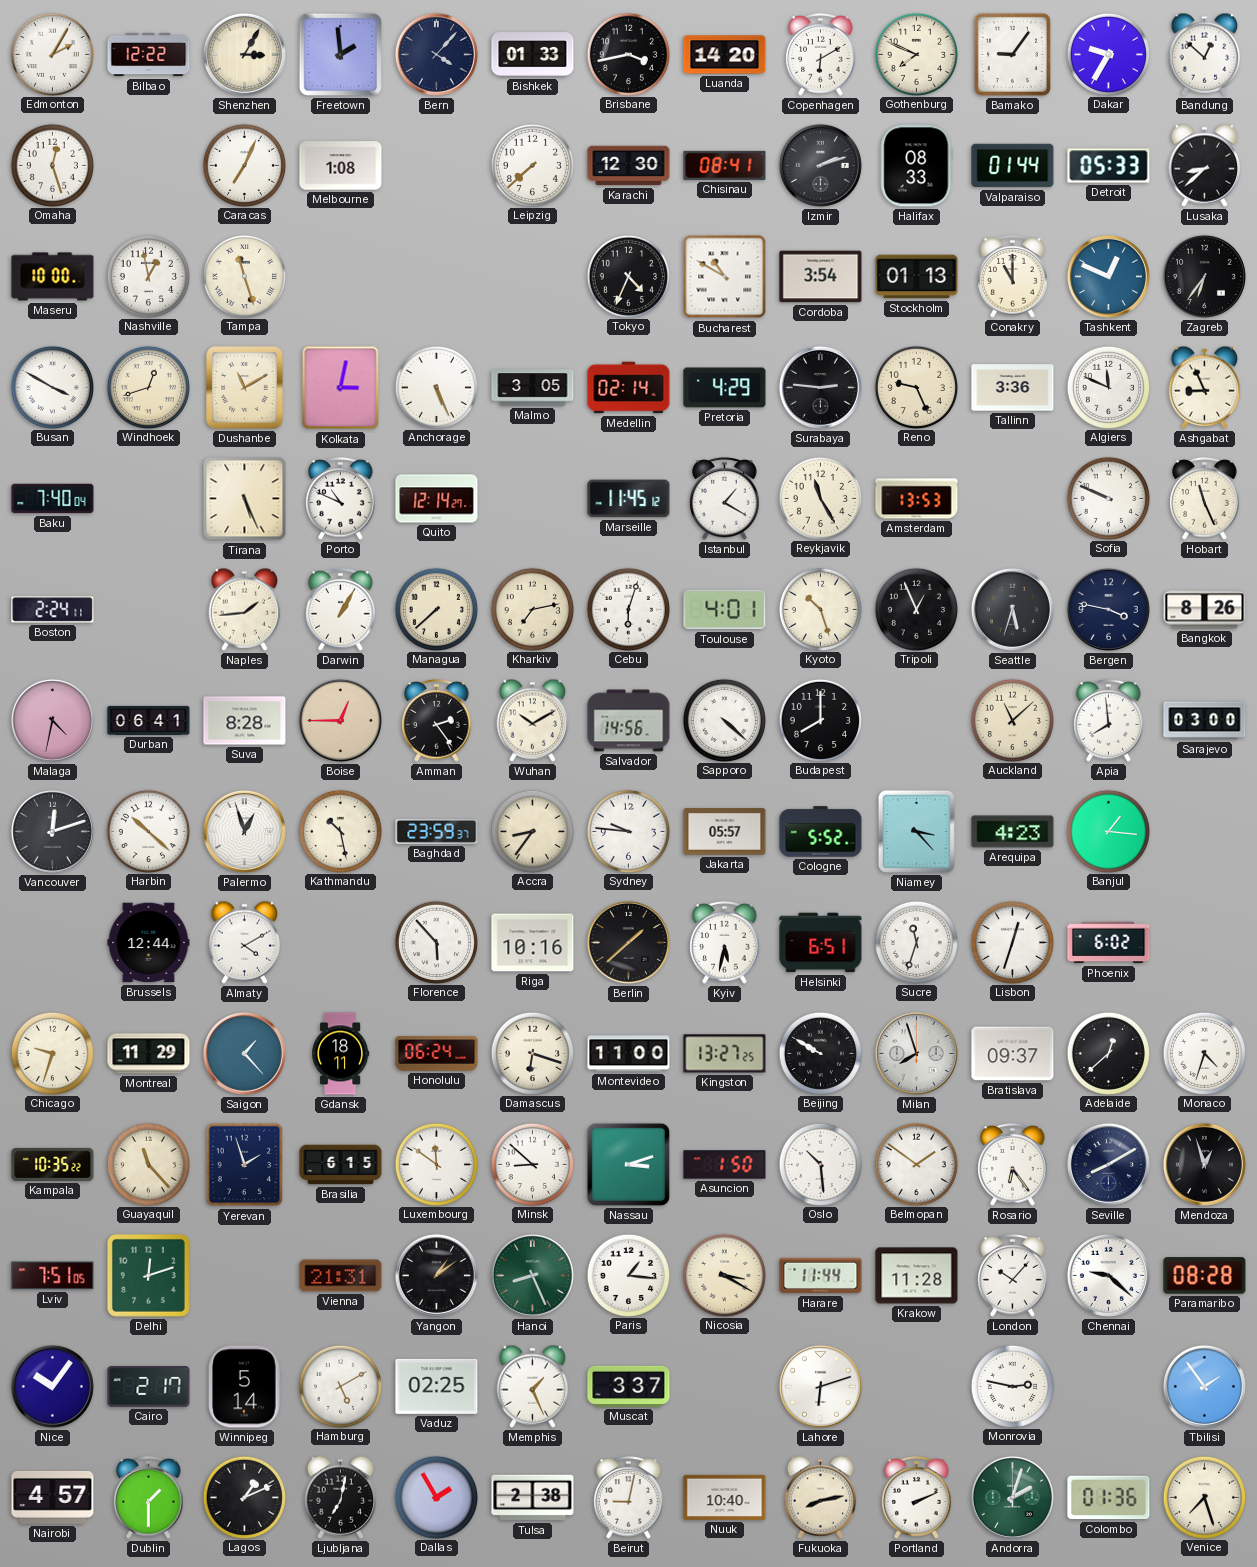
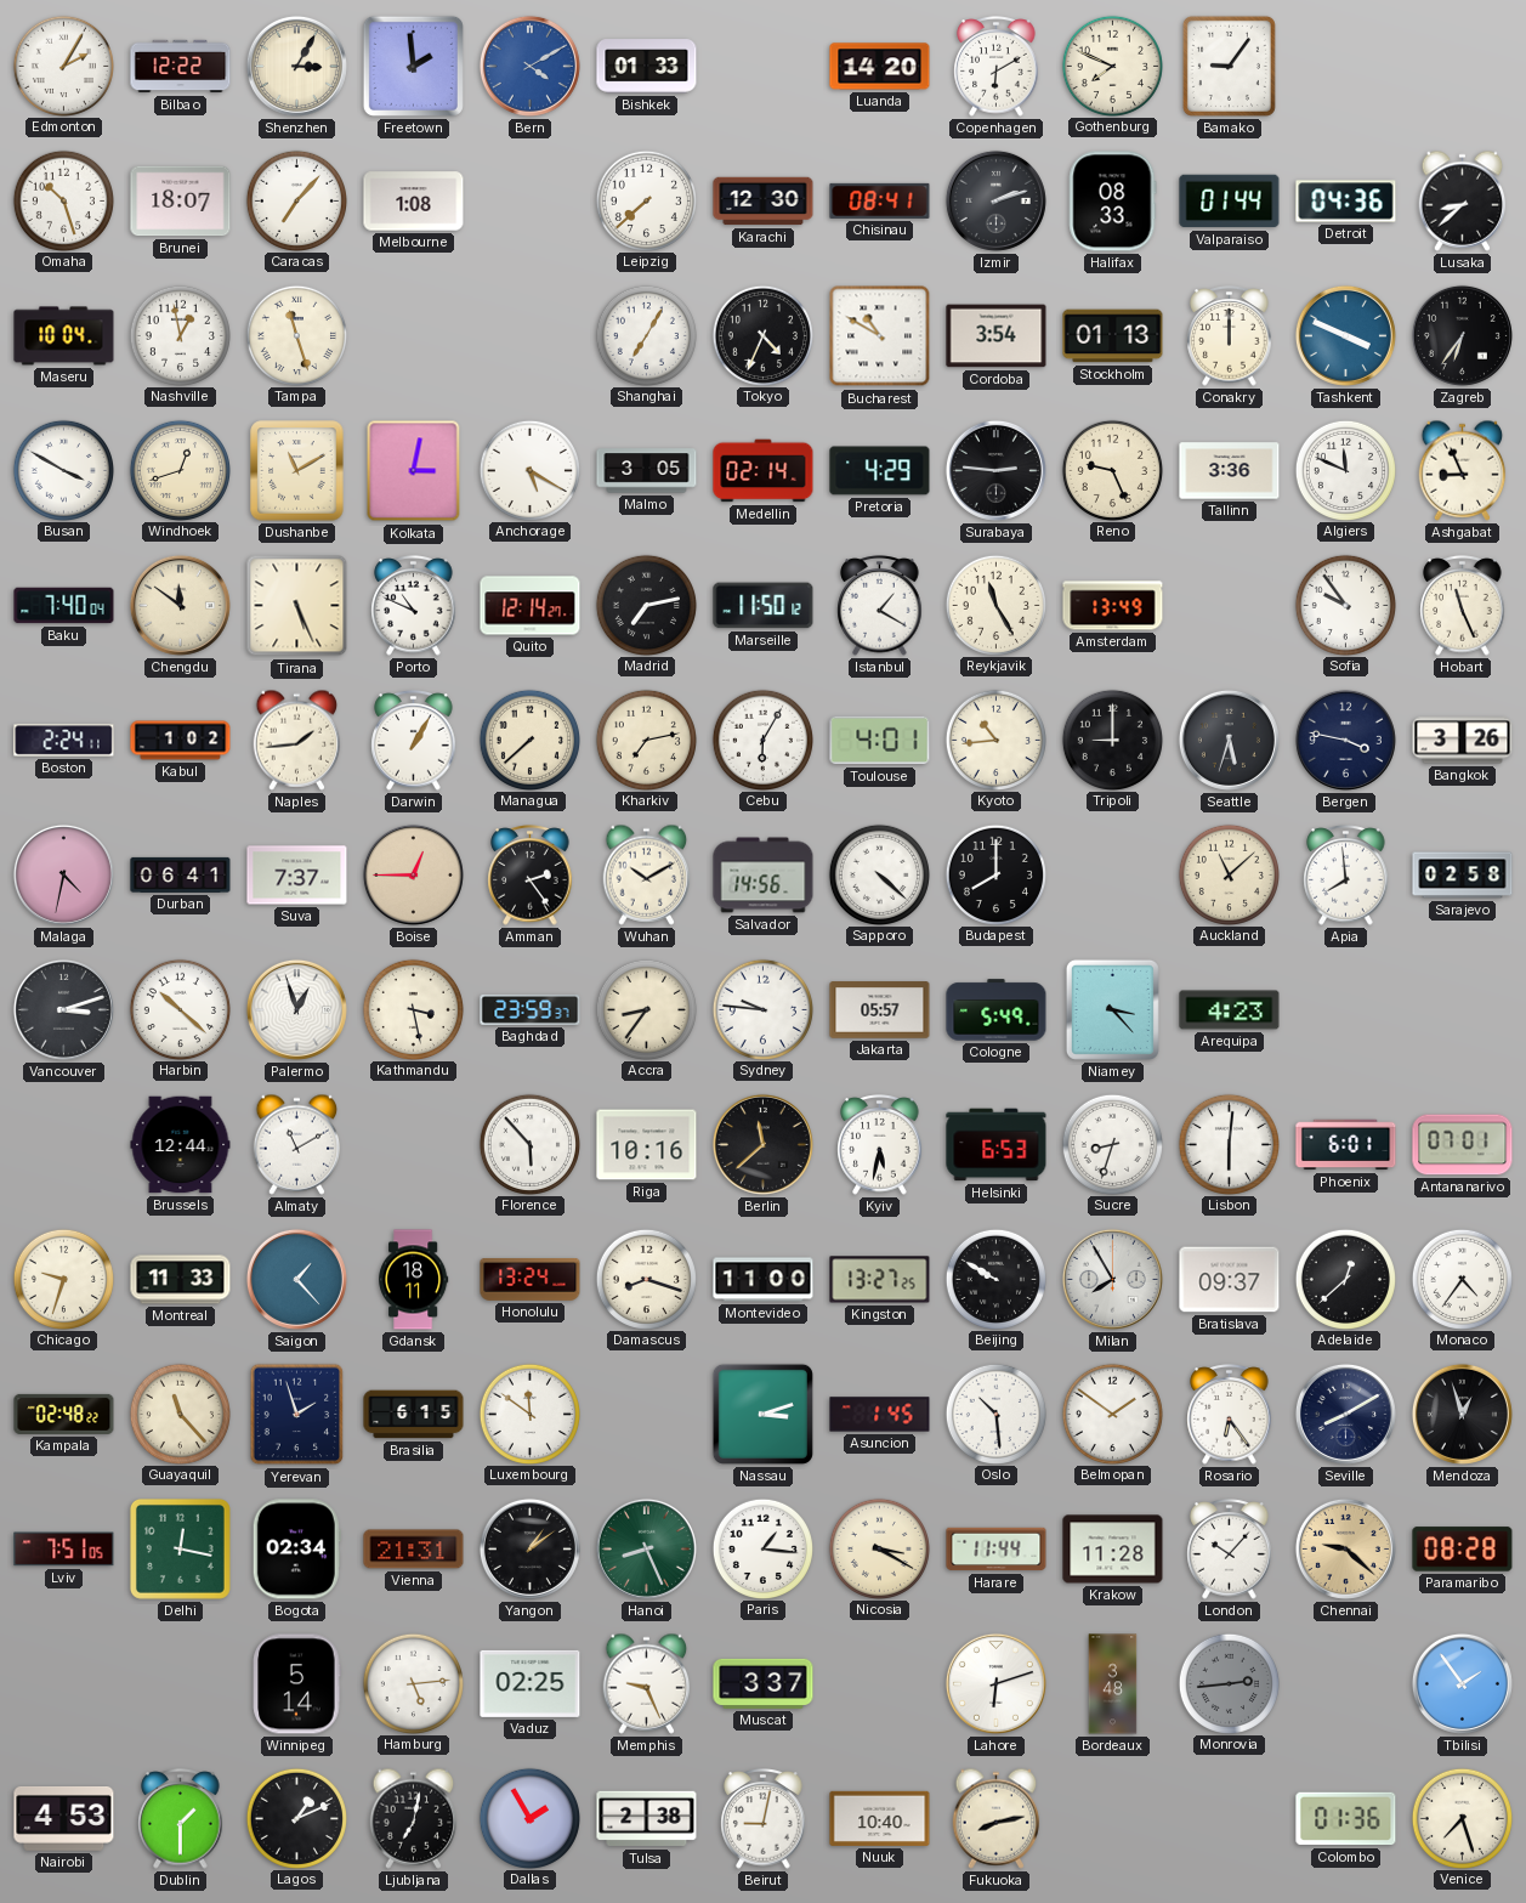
Bern: 4:07 -> 4:10
Bern dial: navy -> blue
Brisbane: 3:43 -> none
Dakar: 9:35 -> none
Bandung: 12:52 -> none
Omaha: 12:27 -> 10:27
Brunei: none -> 18:07
Caracas: 7:04 -> 7:07
Detroit: 05:33 -> 04:36
Maseru: 10:00 -> 10:04
Shanghai: none -> 7:05
Conakry: 11:00 -> 12:00
Tashkent: 12:49 -> 3:49
Anchorage: 5:26 -> 5:20
Chengdu: none -> 11:51
Madrid: none -> 7:13
Marseille: 11:45 -> 11:50
Amsterdam: 13:53 -> 13:49
Sofia: 9:49 -> 9:54
Kabul: none -> 1:02
Cebu: 6:03 -> 6:05
Kyoto: 10:27 -> 10:44
Tripoli: 12:56 -> 9:00
Bangkok: 8:26 -> 3:26
Suva: 8:28 -> 7:37
Sarajevo: 03:00 -> 02:58
Vancouver: 12:12 -> 3:12
Kathmandu: 10:28 -> 3:28
Cologne: 5:52 -> 5:49
Banjul: 1:16 -> none
Almaty: 4:10 -> 11:10
Berlin: 1:38 -> 11:38
Helsinki: 6:51 -> 6:53
Sucre: 11:33 -> 8:33
Lisbon: 12:33 -> 6:01
Phoenix: 6:02 -> 6:01
Antananarivo: none -> 07:01
Montreal: 11:29 -> 11:33
Honolulu: 06:24 -> 13:24
Damascus: 6:18 -> 8:18
Milan: 7:57 -> 7:55
Monaco: 4:33 -> 4:36
Kampala: 10:35 -> 02:48
Minsk: 8:52 -> none
Asuncion: 1:50 -> 1:45
Delhi: 12:12 -> 12:17
Bogota: none -> 02:34
Chennai dial: white -> champagne
Nice: 10:06 -> none
Cairo: 2:17 -> none
Hamburg: 5:10 -> 5:14
Memphis: 1:26 -> 9:26
Bordeaux: none -> 3:48
Monrovia: 2:47 -> 2:44
Monrovia dial: white -> grey
Nairobi: 4:57 -> 4:53
Portland: 2:11 -> none
Andorra: 2:03 -> none
